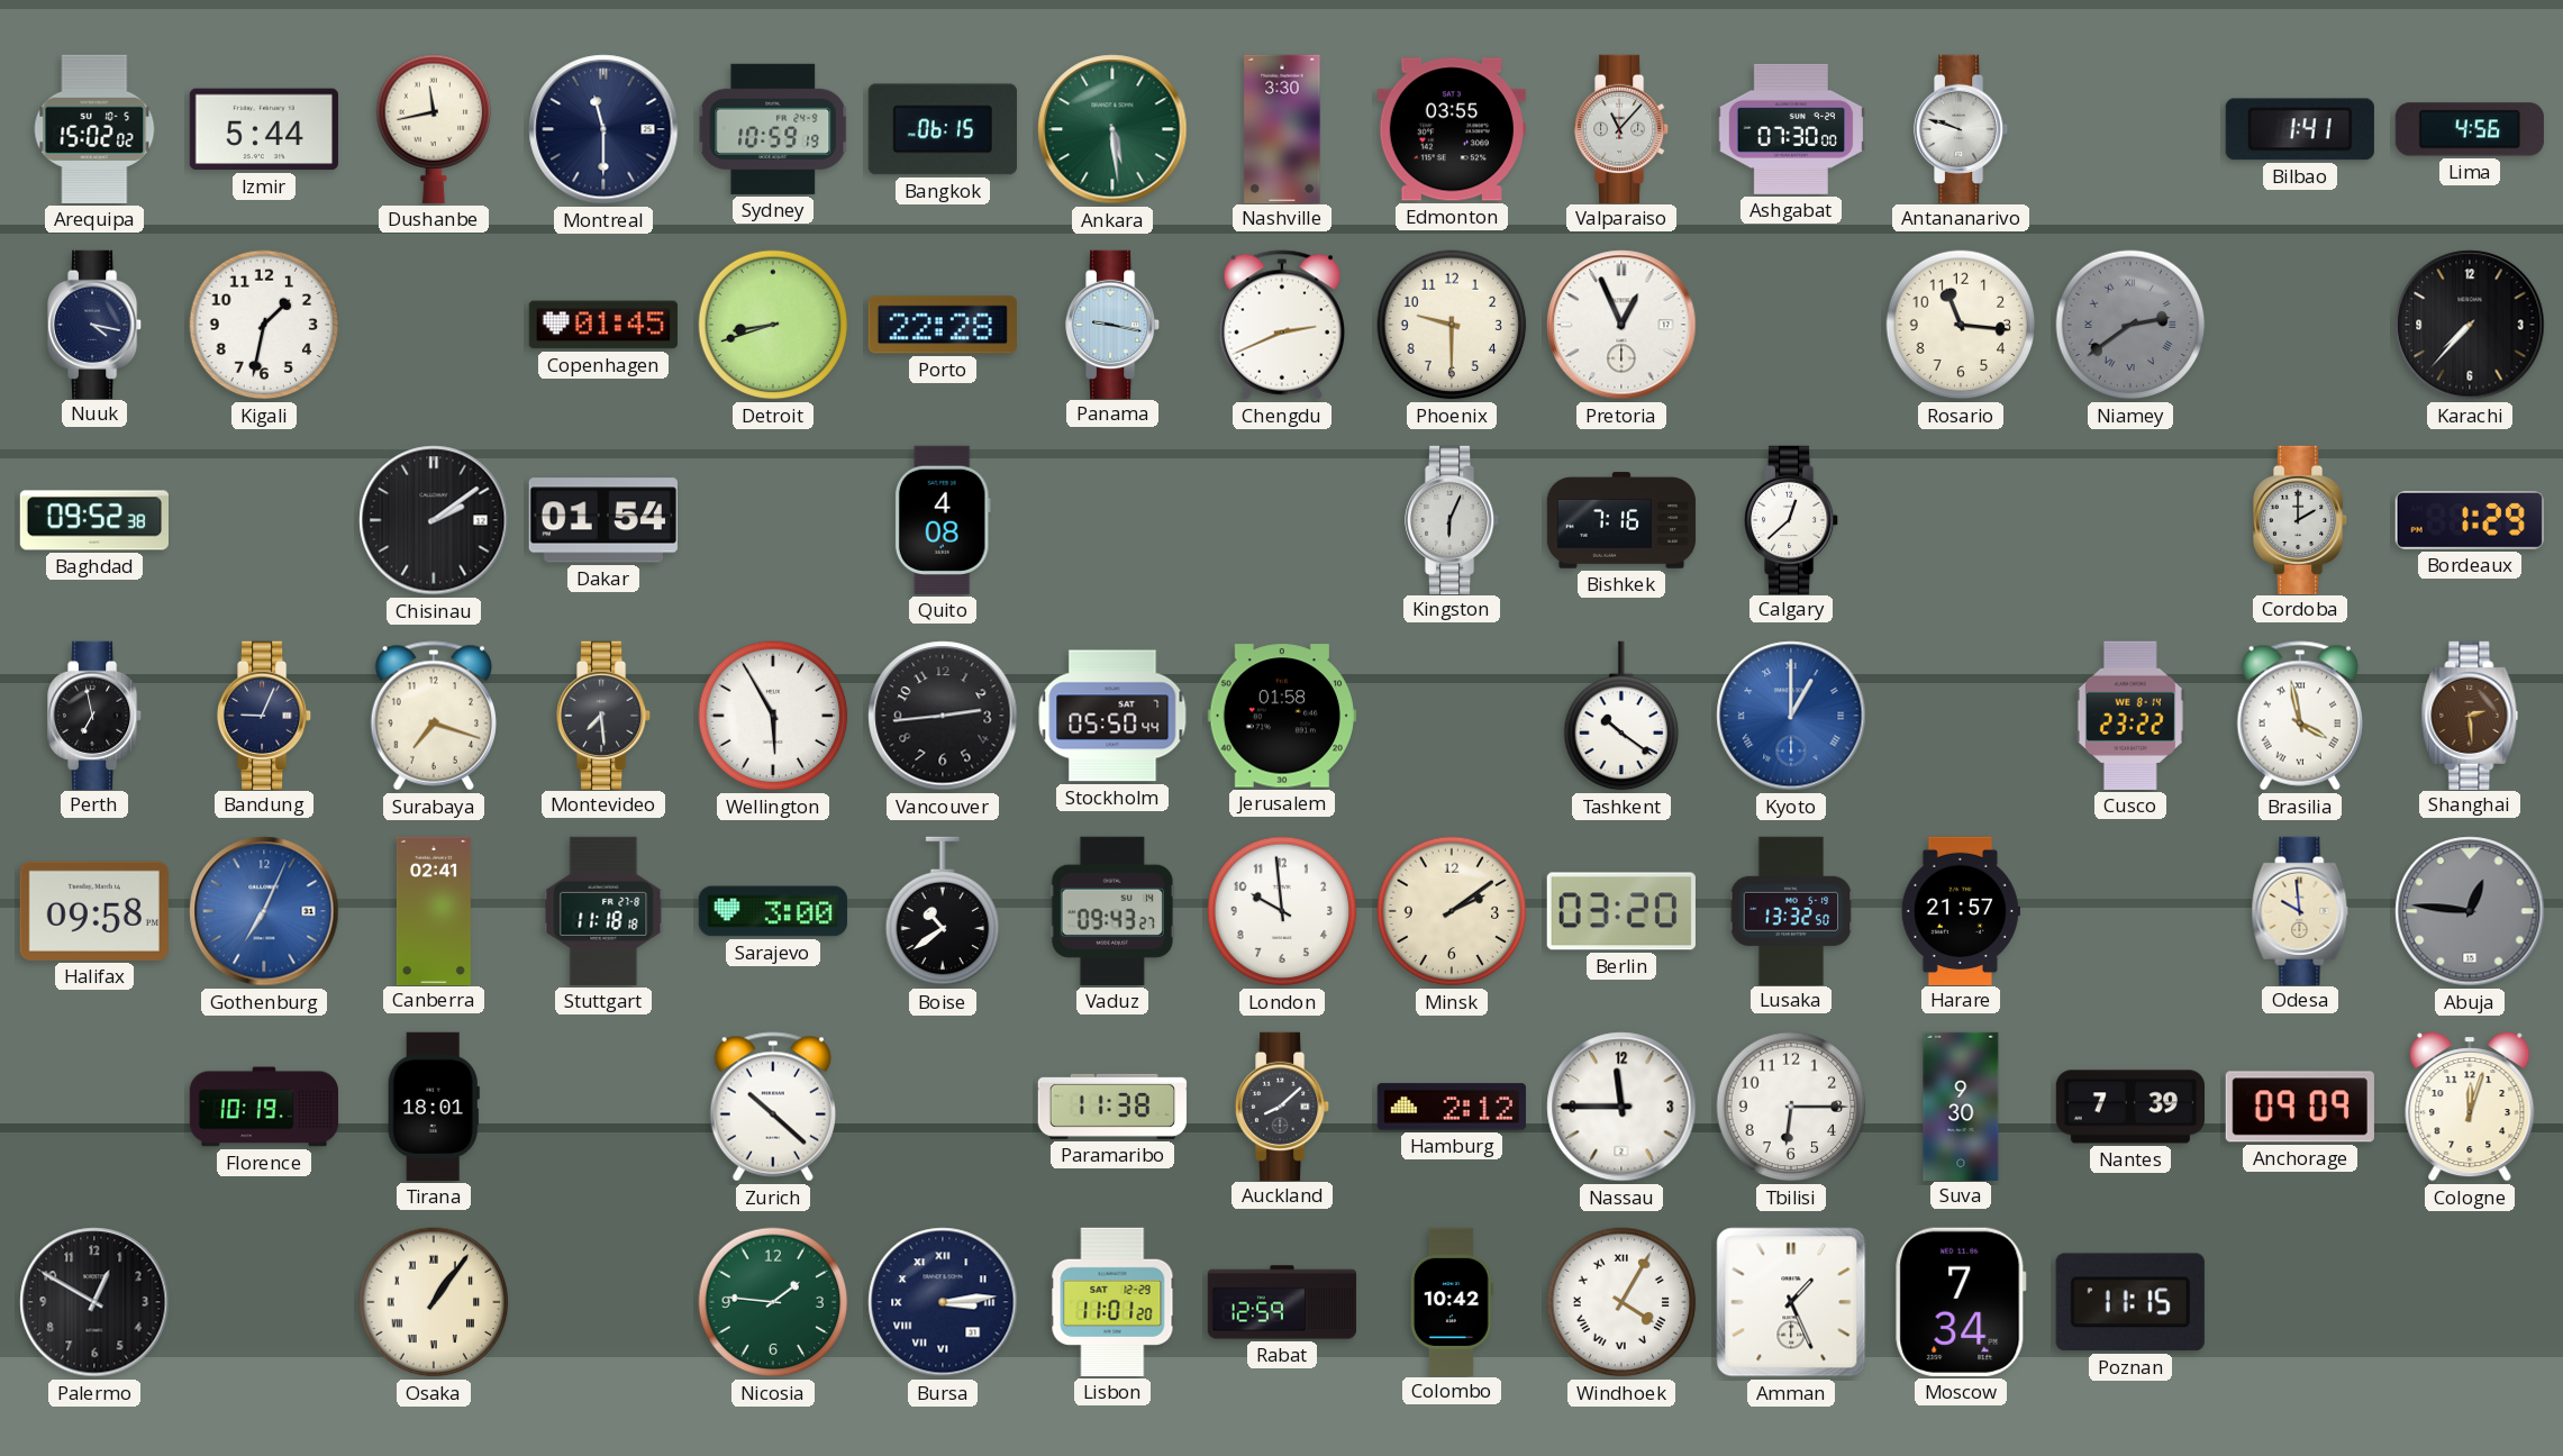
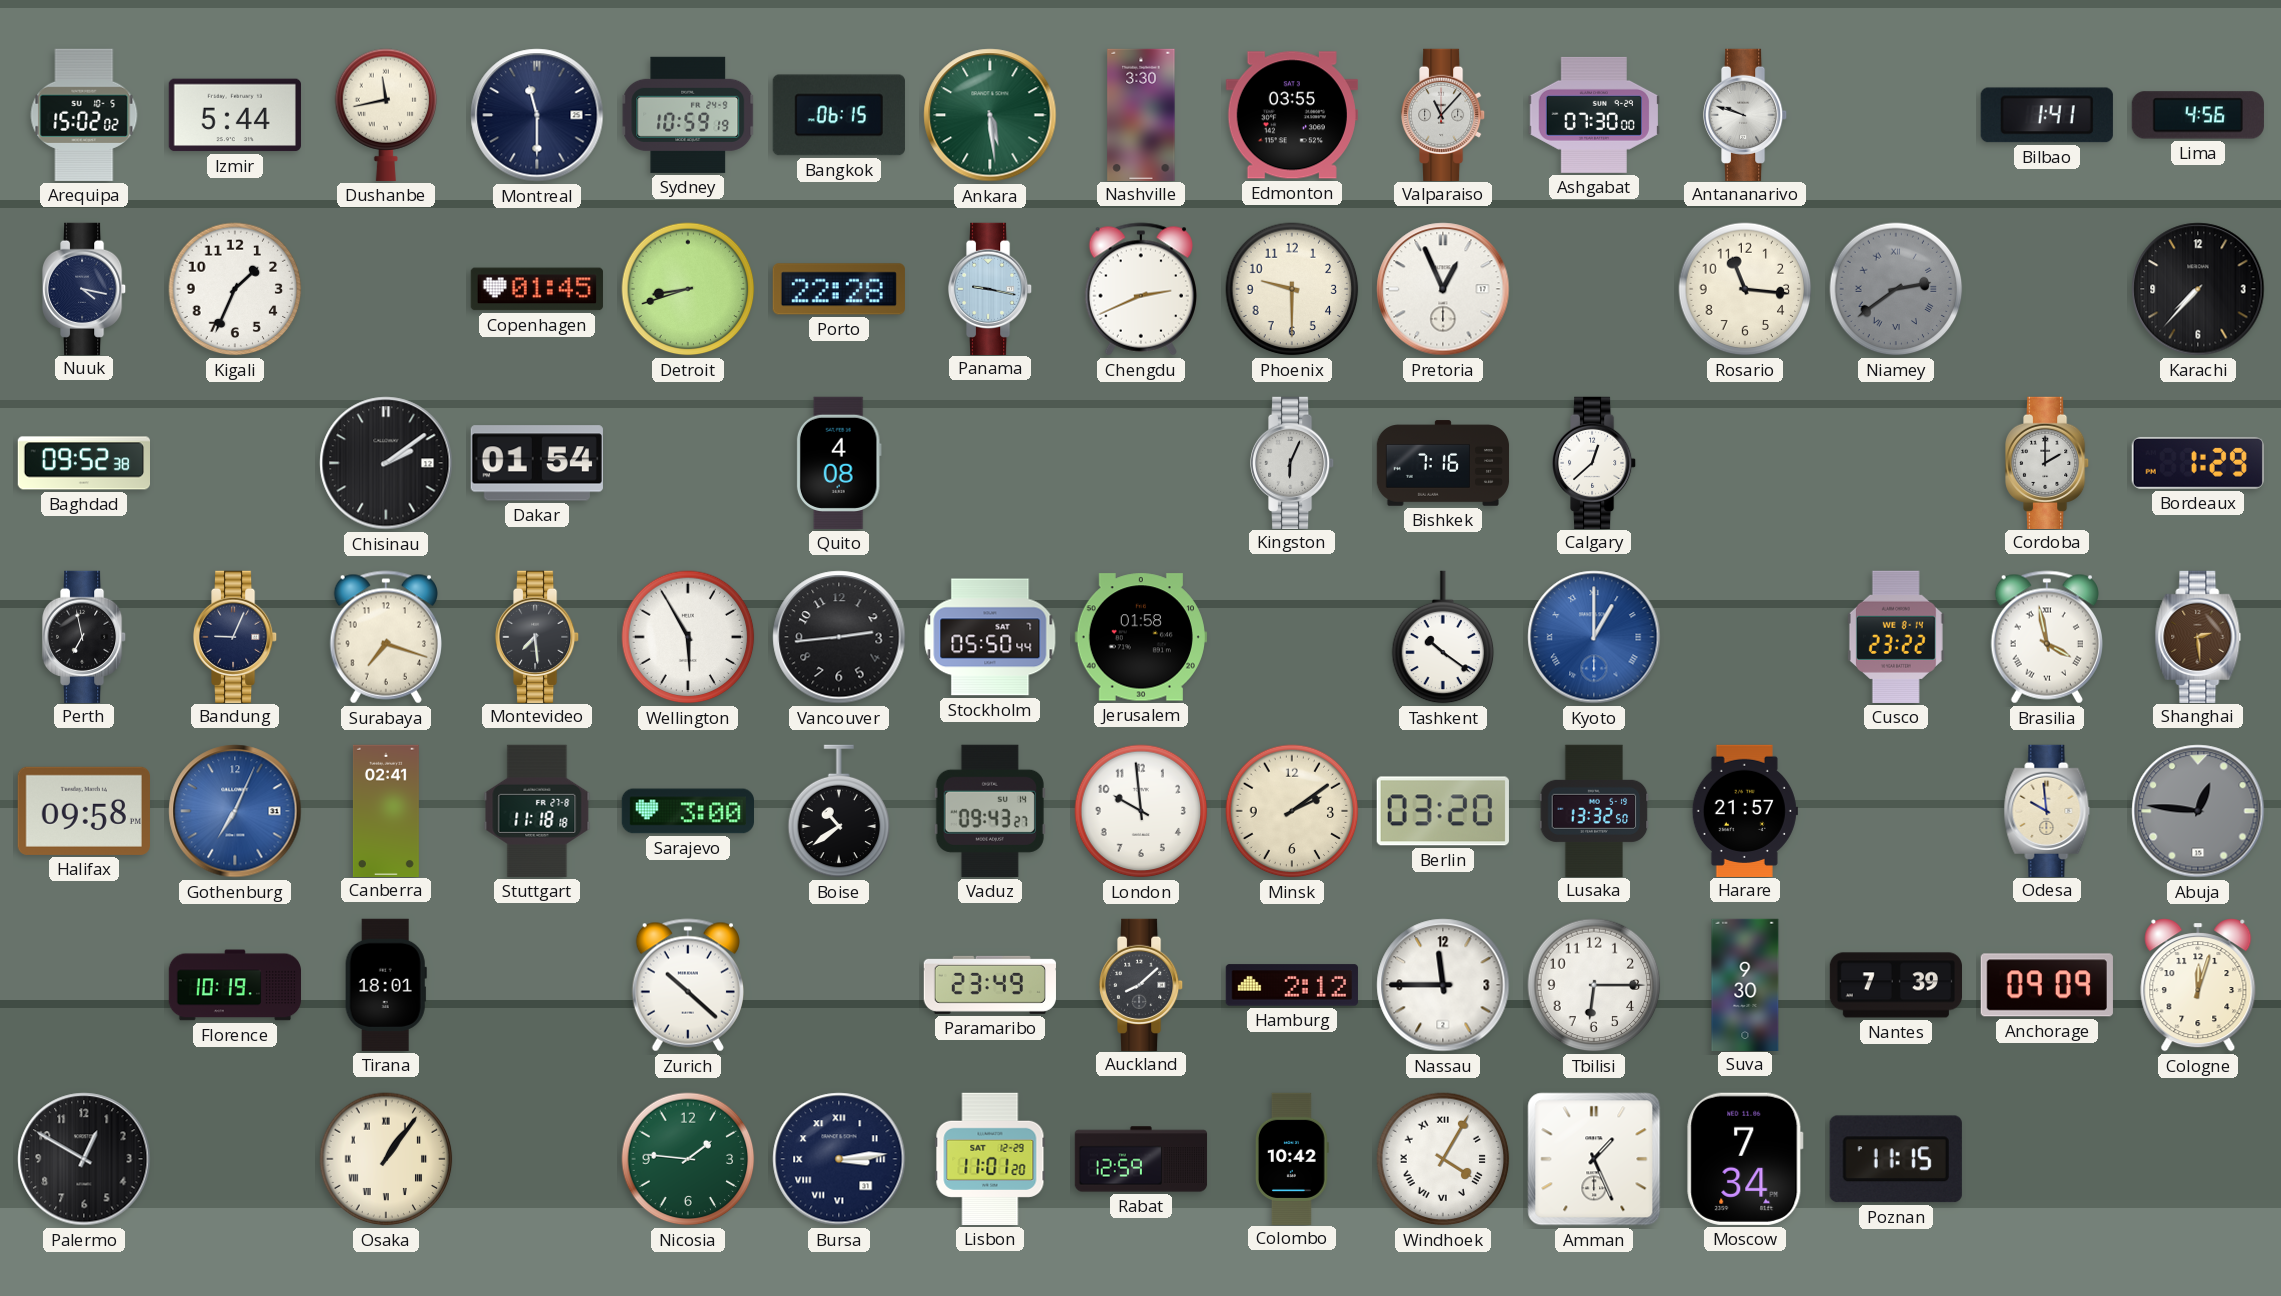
Kigali: 1:32 -> 1:34
Paramaribo: 11:38 -> 23:49
